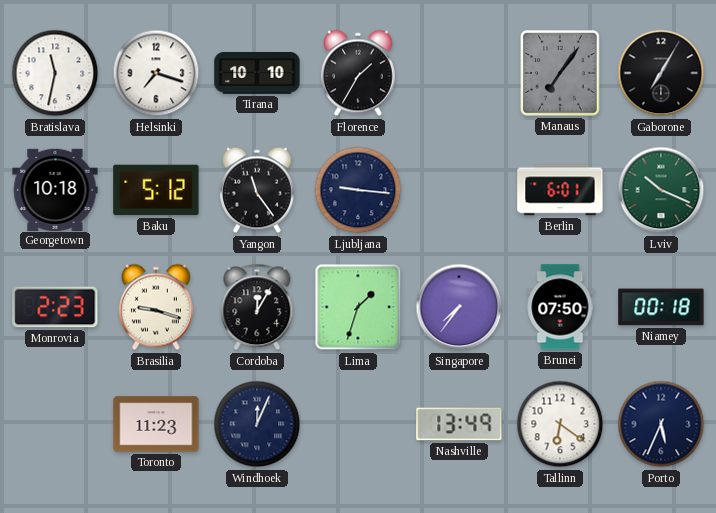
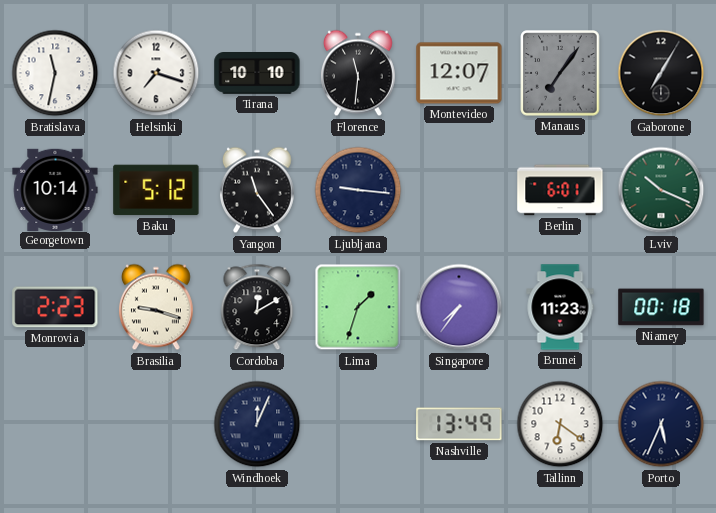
Florence: 1:35 -> 11:31
Montevideo: none -> 12:07
Georgetown: 10:18 -> 10:14
Cordoba: 12:05 -> 12:10
Brunei: 07:50 -> 11:23
Toronto: 11:23 -> none
